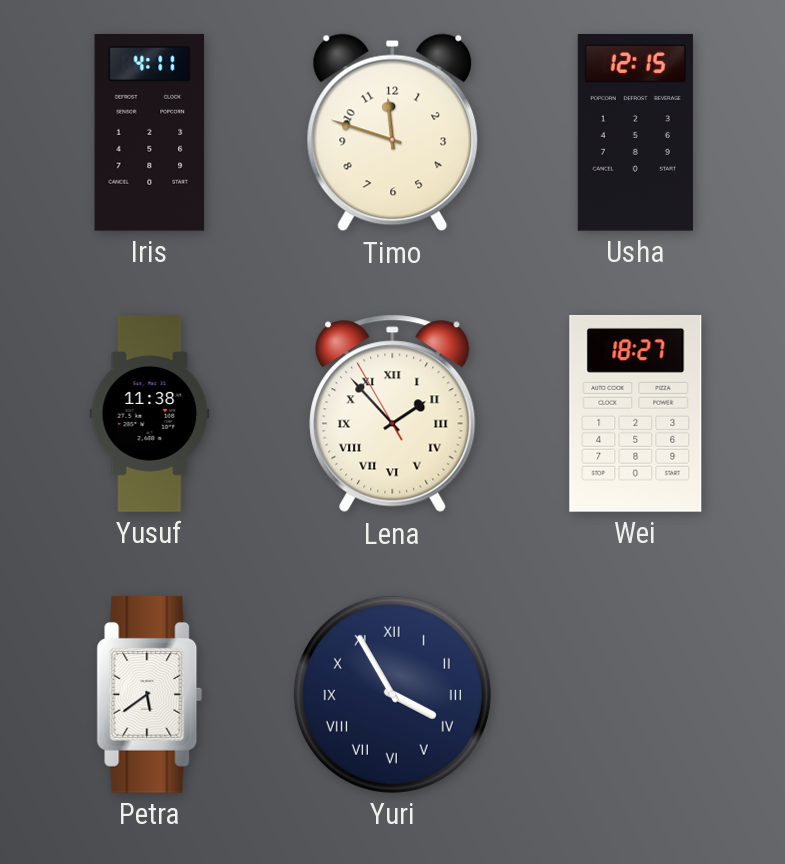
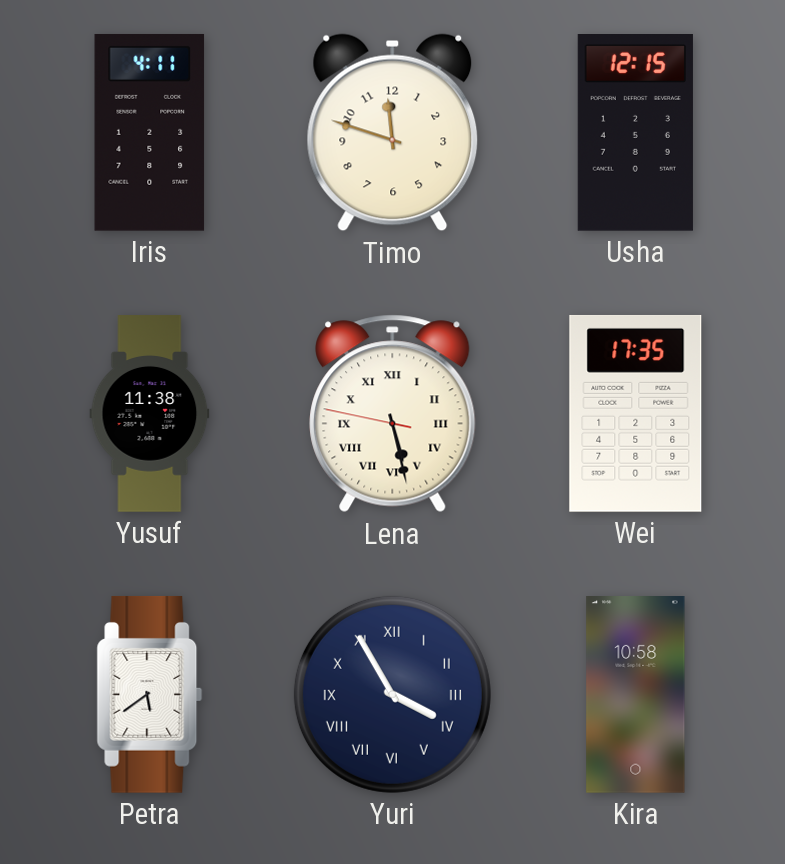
Lena: 1:52 -> 5:27
Wei: 18:27 -> 17:35
Kira: none -> 10:58
